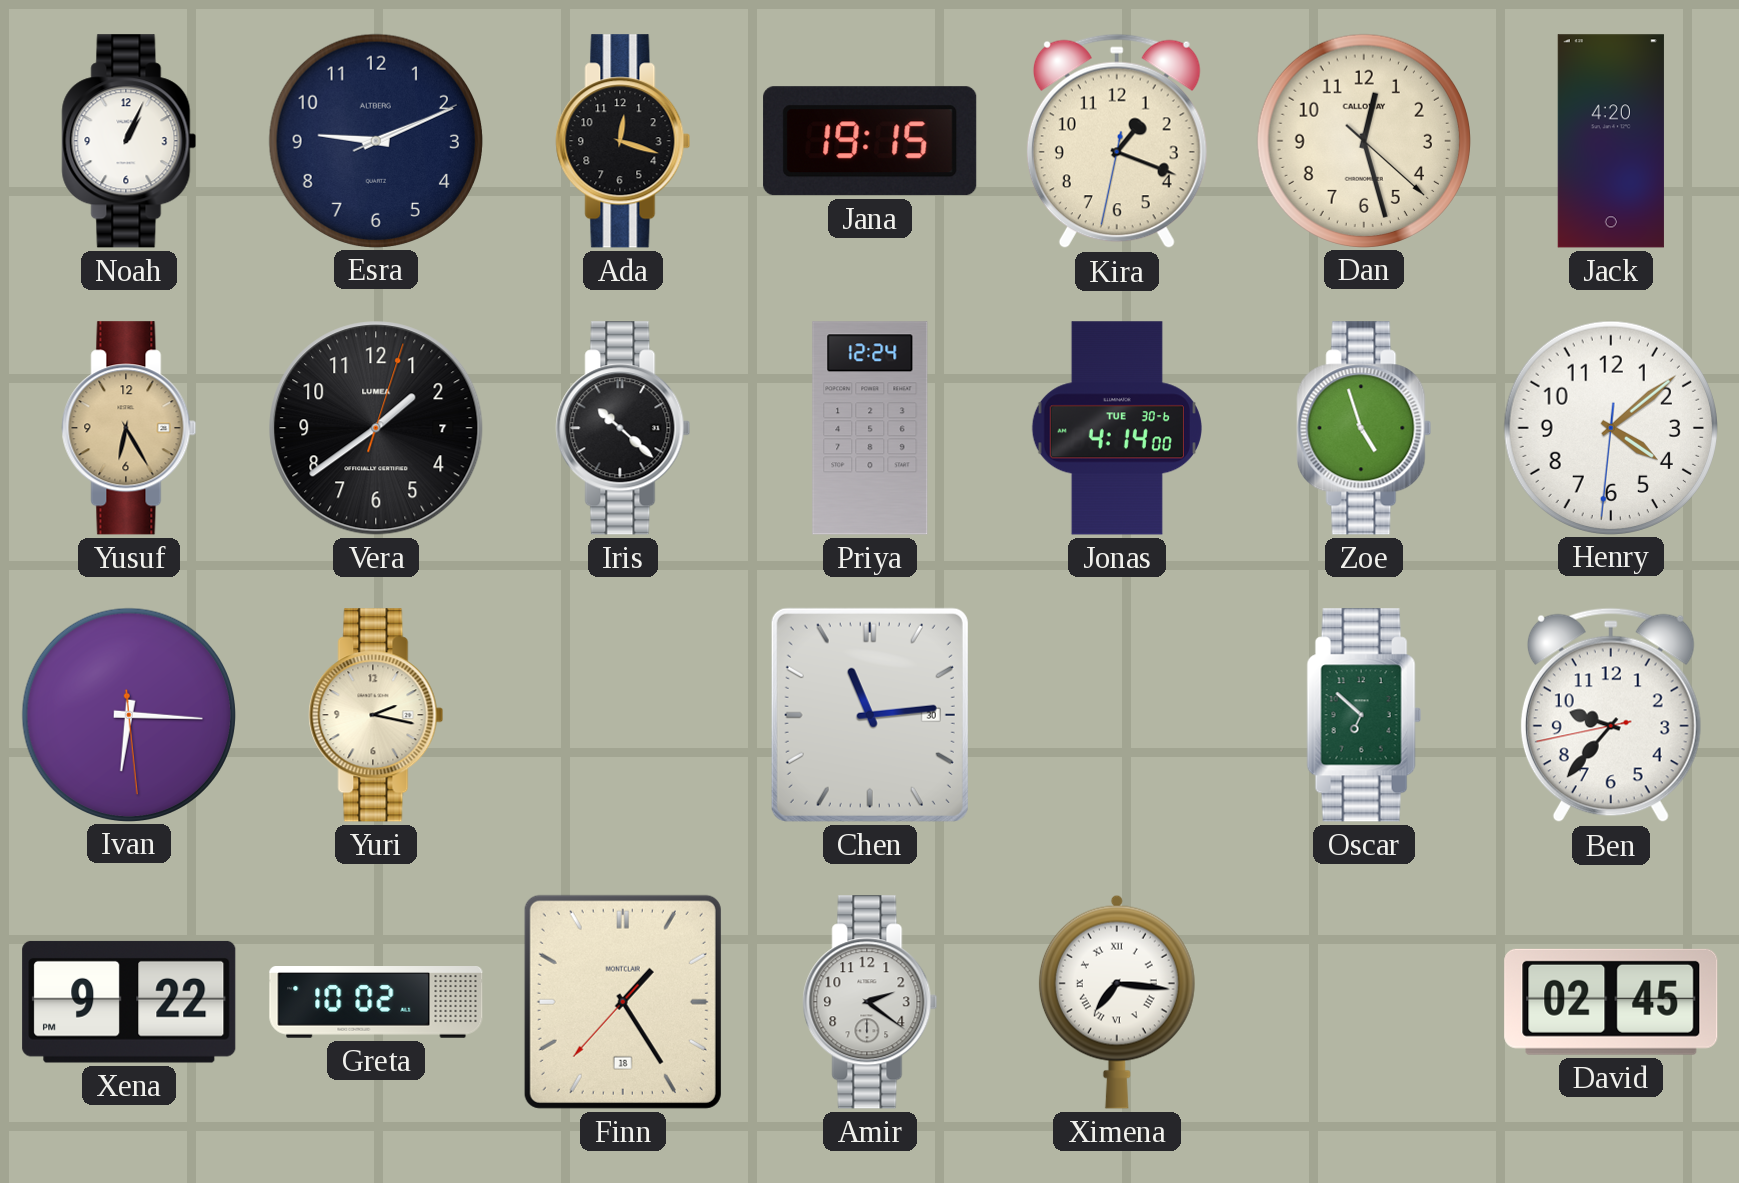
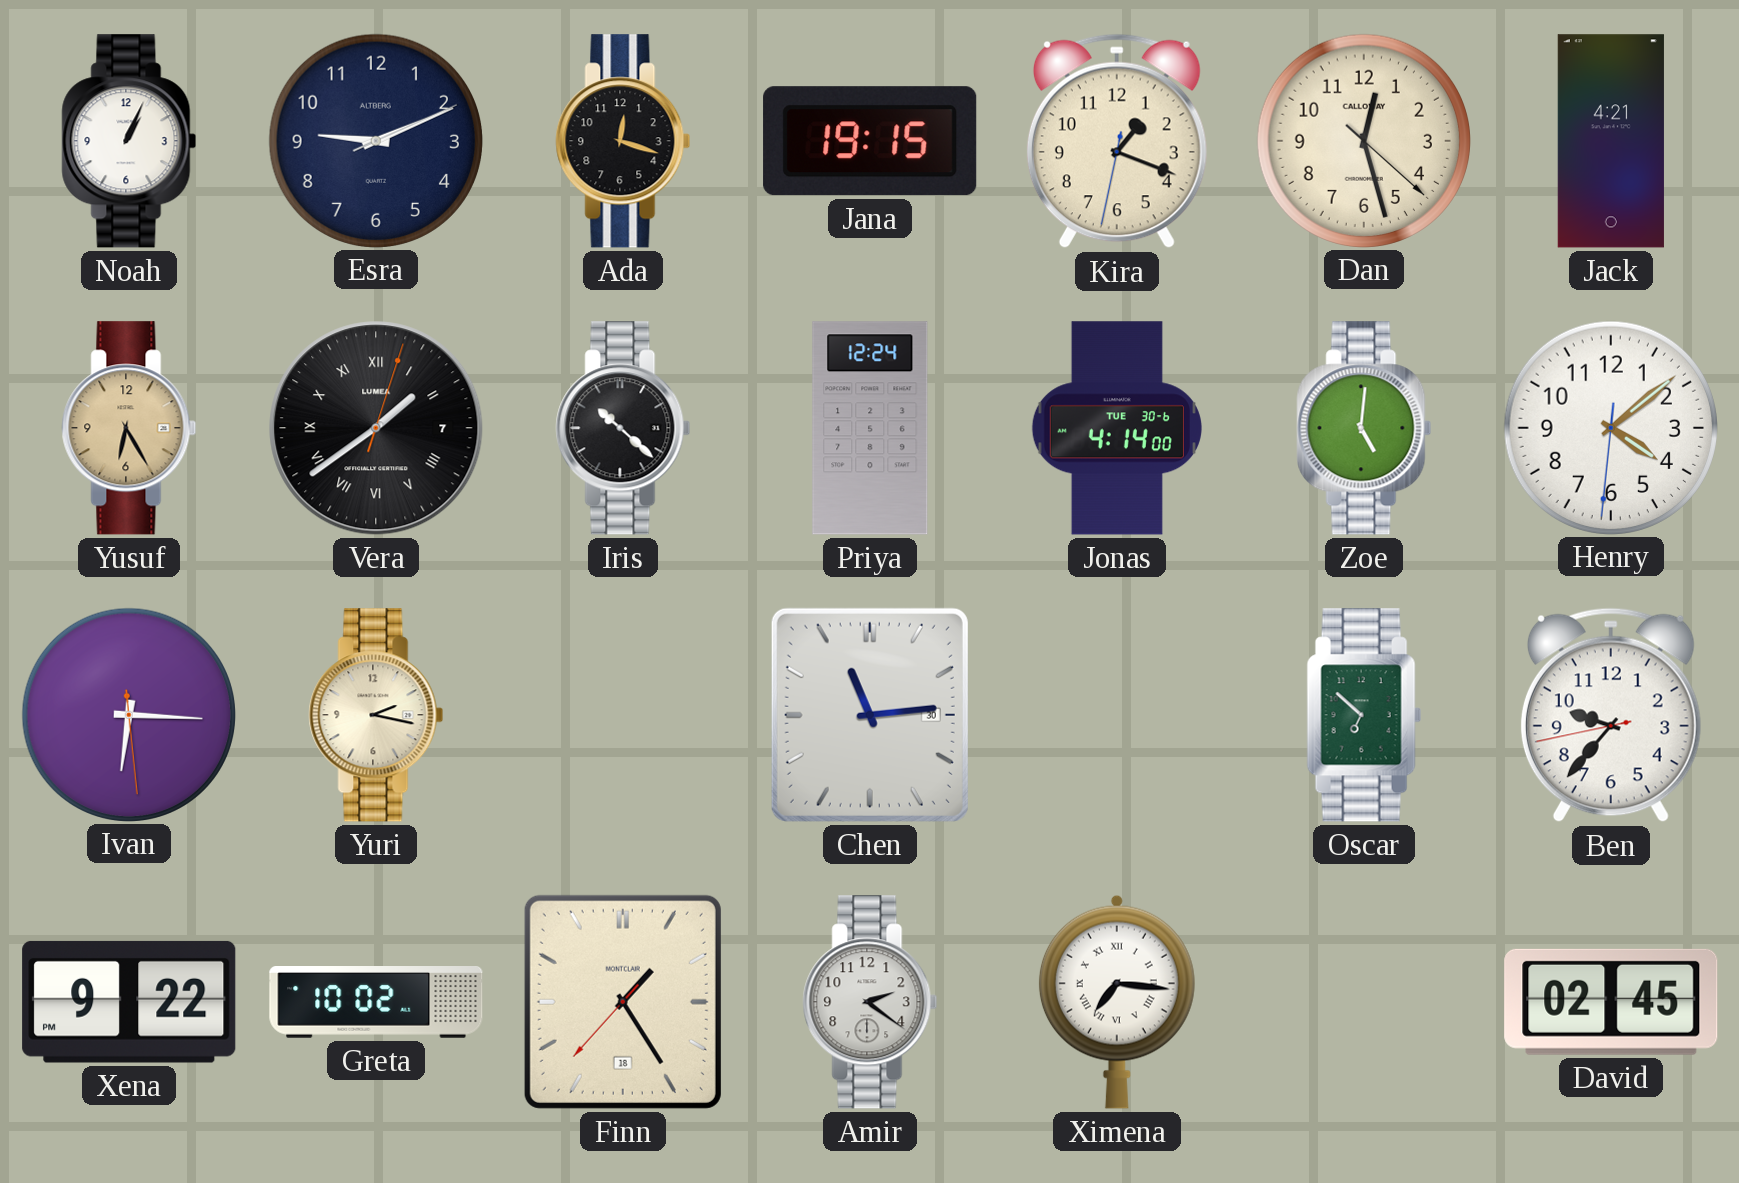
Jack: 4:20 -> 4:21
Vera numerals: Arabic -> Roman
Zoe: 4:57 -> 5:01
